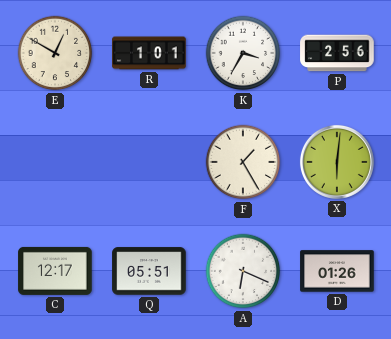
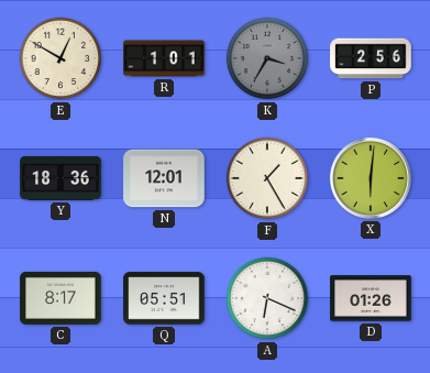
K dial: white -> grey
Y: none -> 18:36
N: none -> 12:01
C: 12:17 -> 8:17
